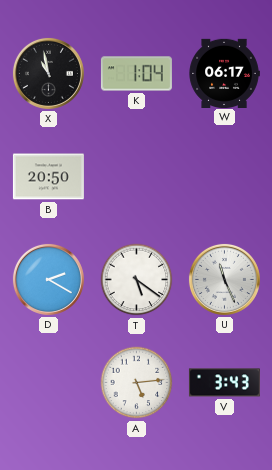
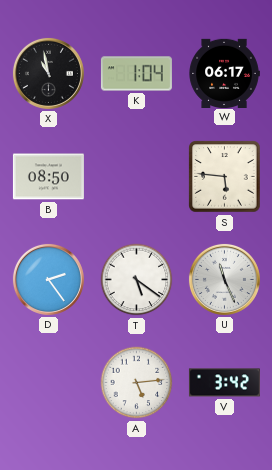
B: 20:50 -> 08:50
S: none -> 5:46
D: 2:20 -> 2:24
V: 3:43 -> 3:42
